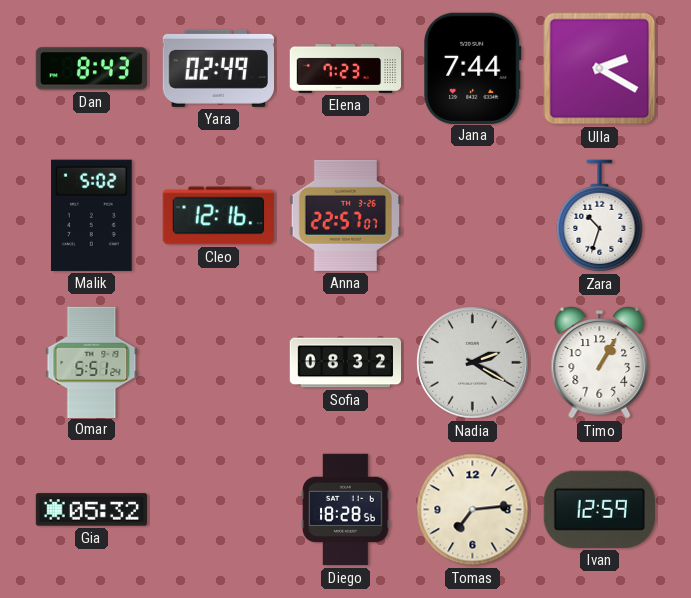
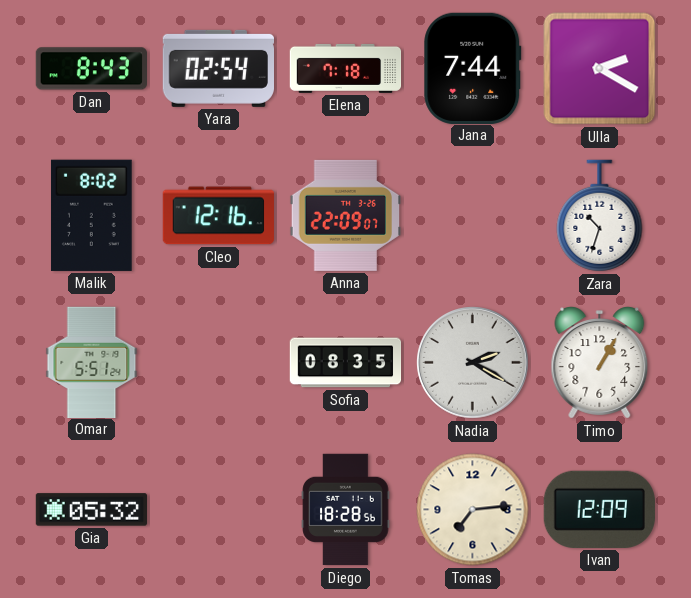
Yara: 02:49 -> 02:54
Elena: 7:23 -> 7:18
Malik: 5:02 -> 8:02
Anna: 22:57 -> 22:09
Sofia: 08:32 -> 08:35
Ivan: 12:59 -> 12:09
